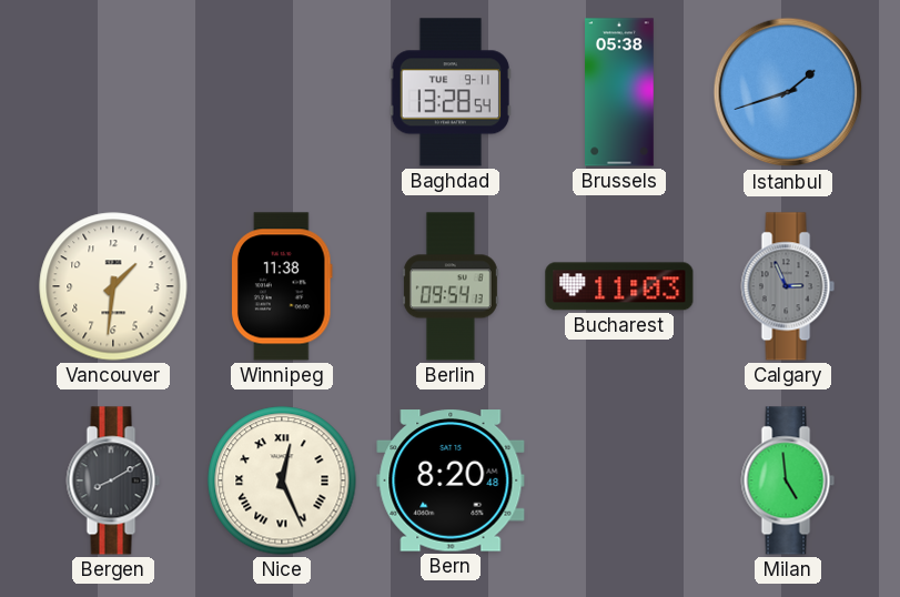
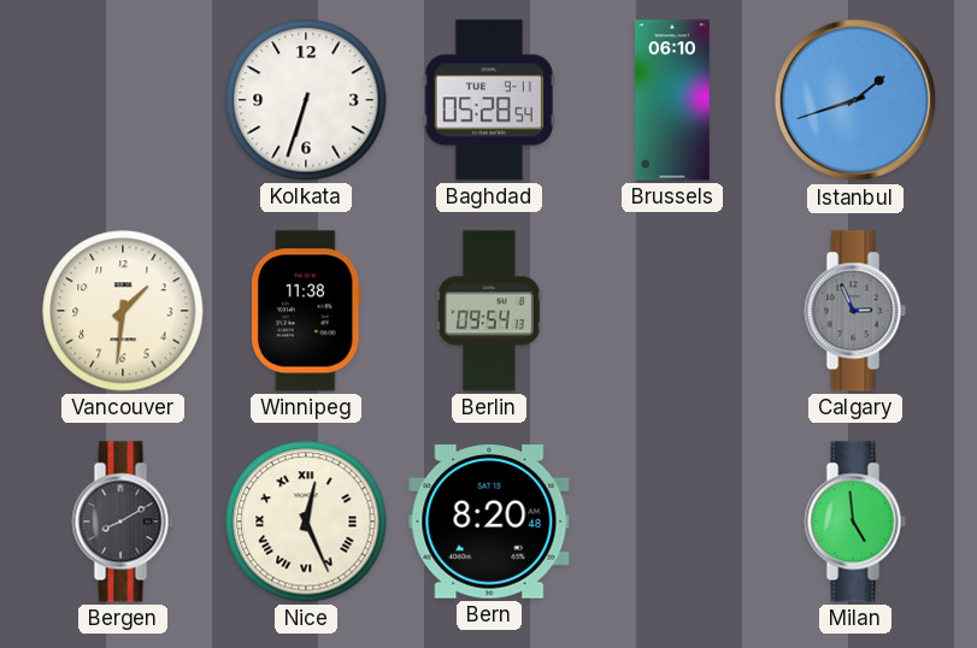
Kolkata: none -> 6:33
Baghdad: 13:28 -> 05:28
Brussels: 05:38 -> 06:10
Bucharest: 11:03 -> none
